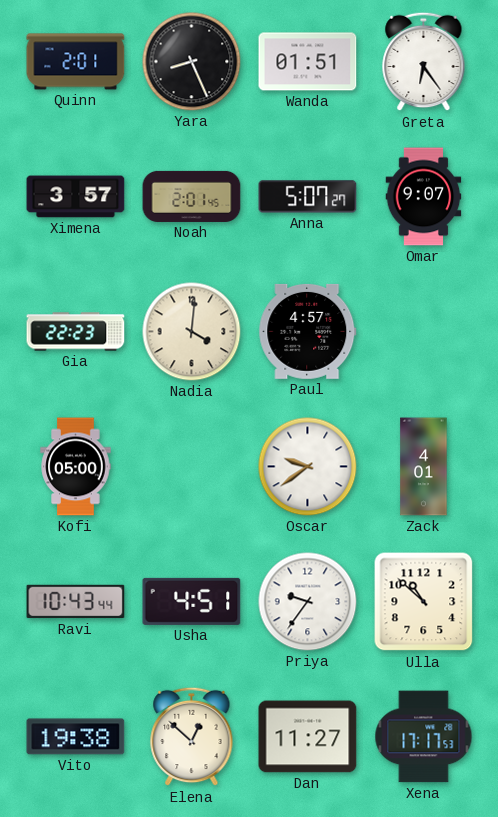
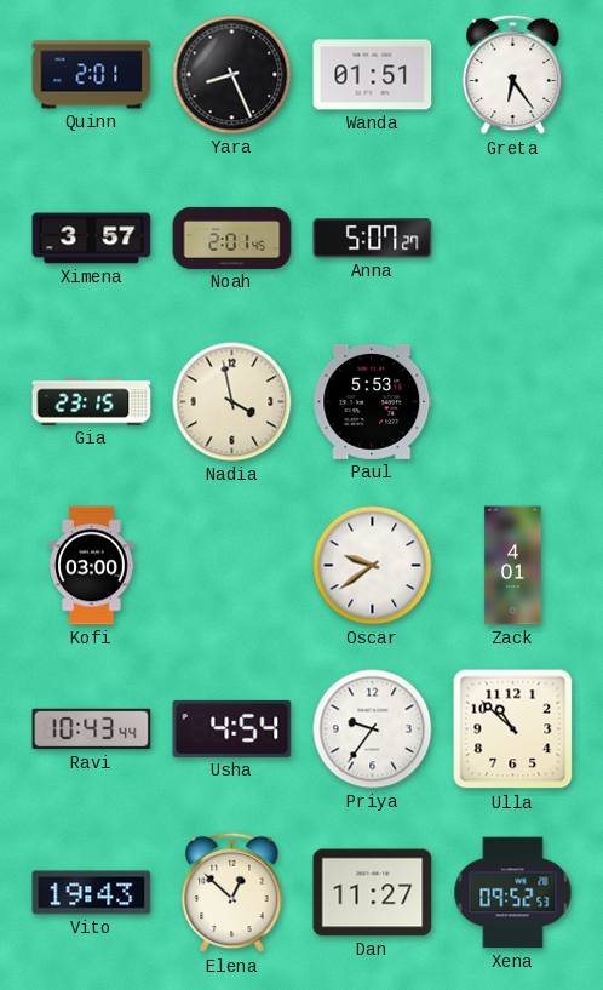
Omar: 9:07 -> none
Gia: 22:23 -> 23:15
Nadia: 4:01 -> 3:58
Paul: 4:57 -> 5:53
Kofi: 05:00 -> 03:00
Usha: 4:51 -> 4:54
Vito: 19:38 -> 19:43
Xena: 17:17 -> 09:52
